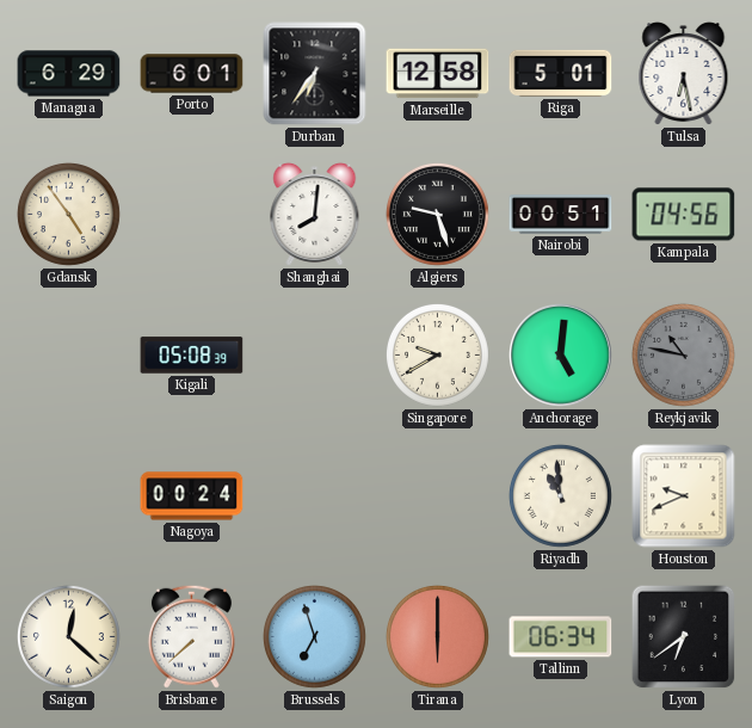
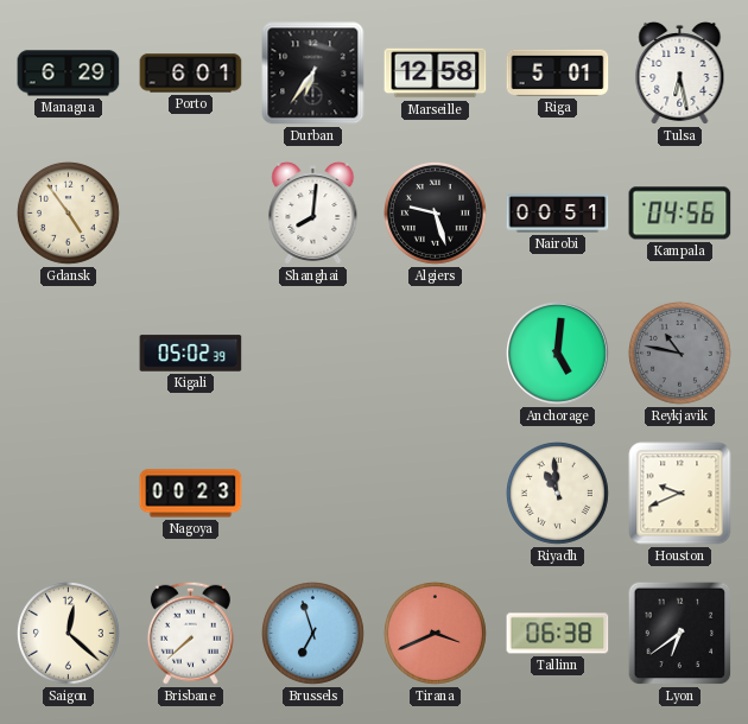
Kigali: 05:08 -> 05:02
Singapore: 9:40 -> none
Nagoya: 00:24 -> 00:23
Tirana: 6:00 -> 3:41
Tallinn: 06:34 -> 06:38
